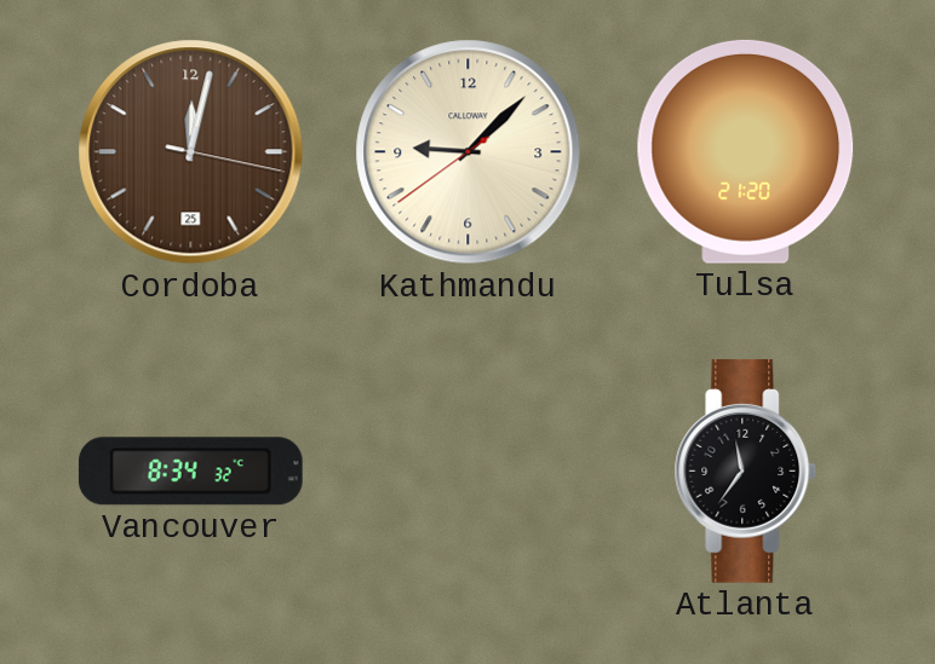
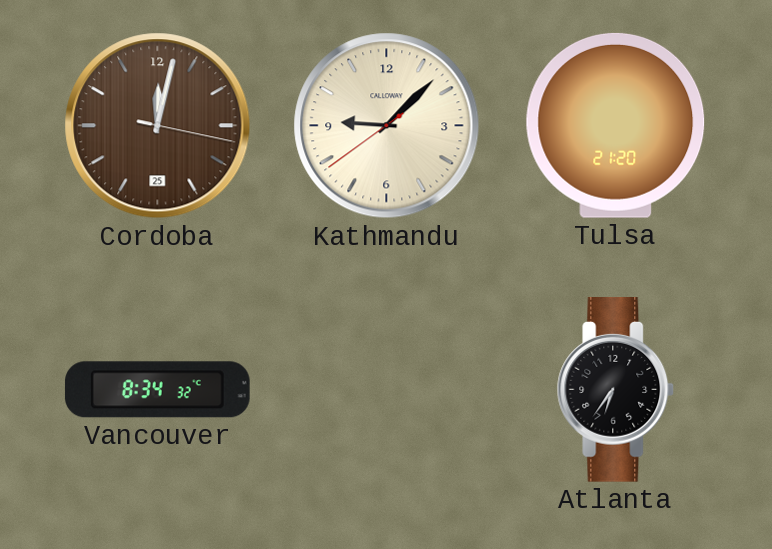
Atlanta: 11:36 -> 6:36
